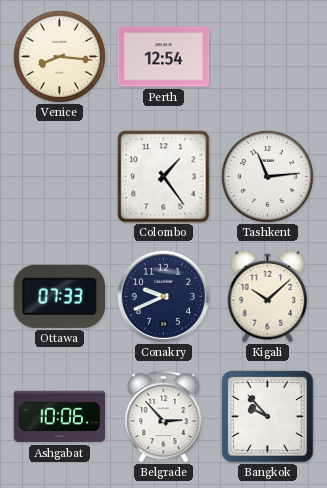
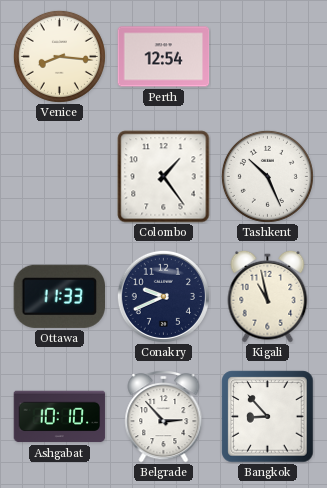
Tashkent: 11:14 -> 10:26
Ottawa: 07:33 -> 11:33
Kigali: 10:08 -> 10:58
Ashgabat: 10:06 -> 10:10
Bangkok: 9:53 -> 8:53
